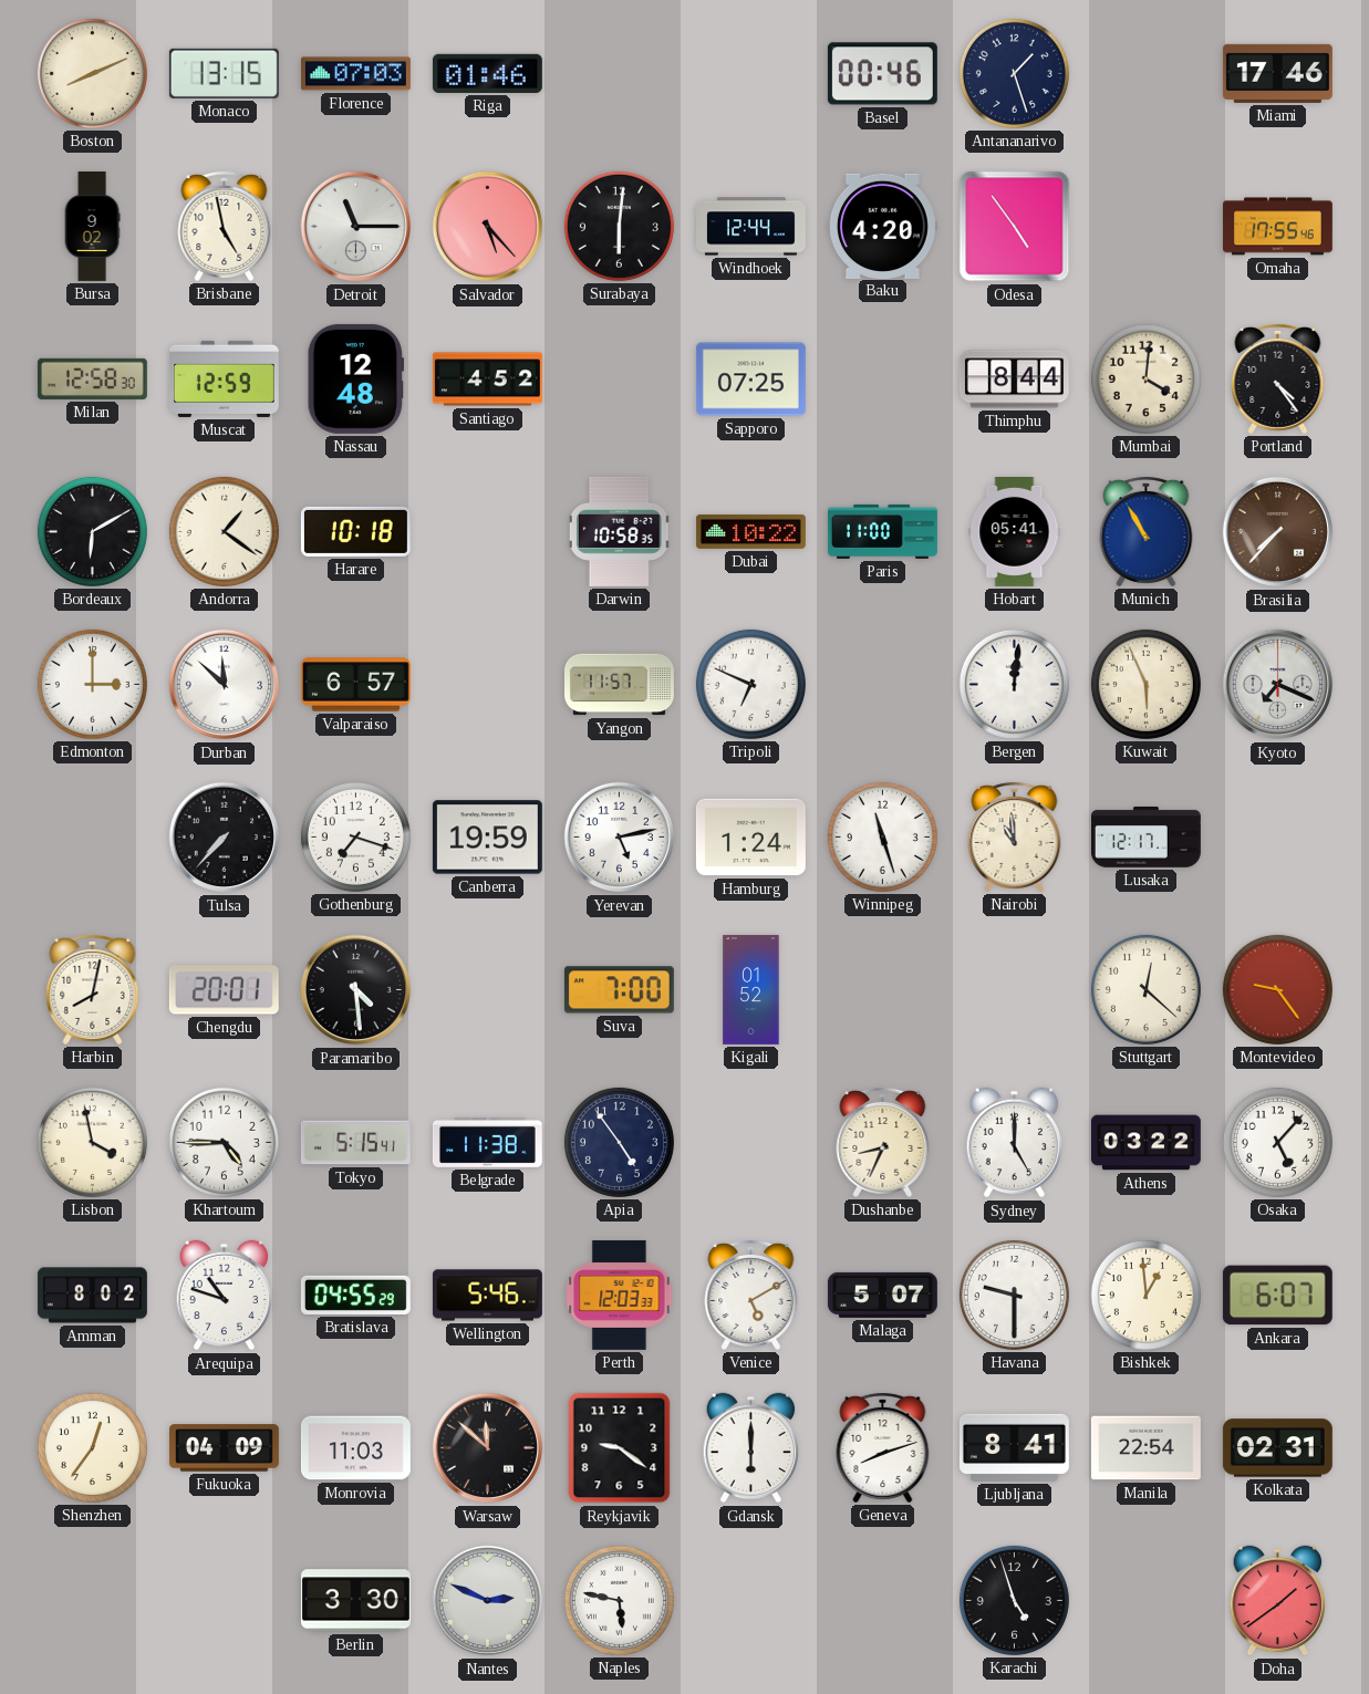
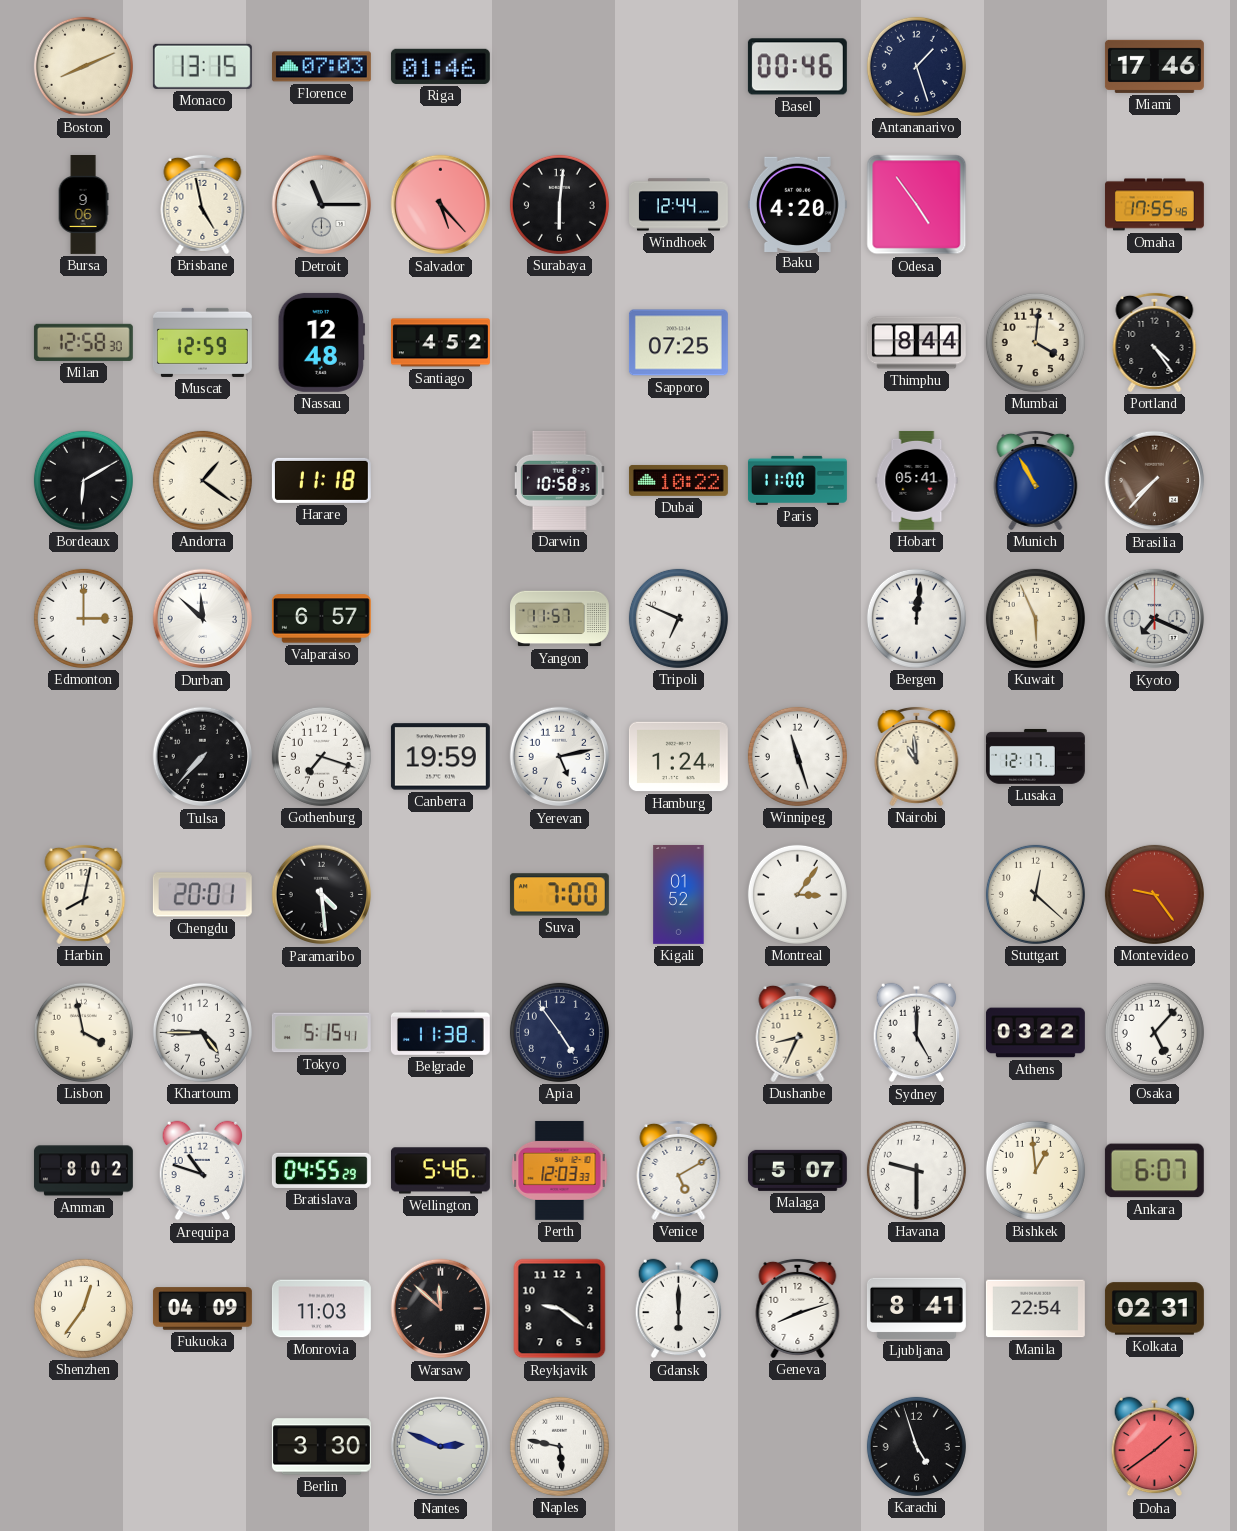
Bursa: 9:02 -> 9:06
Harare: 10:18 -> 11:18
Montreal: none -> 3:06
